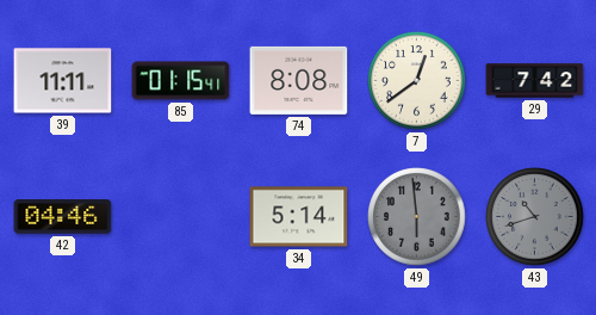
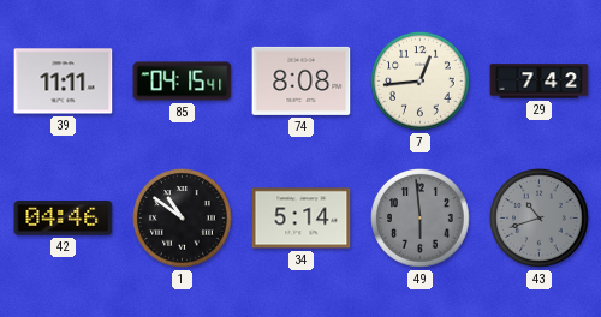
85: 01:15 -> 04:15
7: 12:39 -> 12:44
1: none -> 10:51
